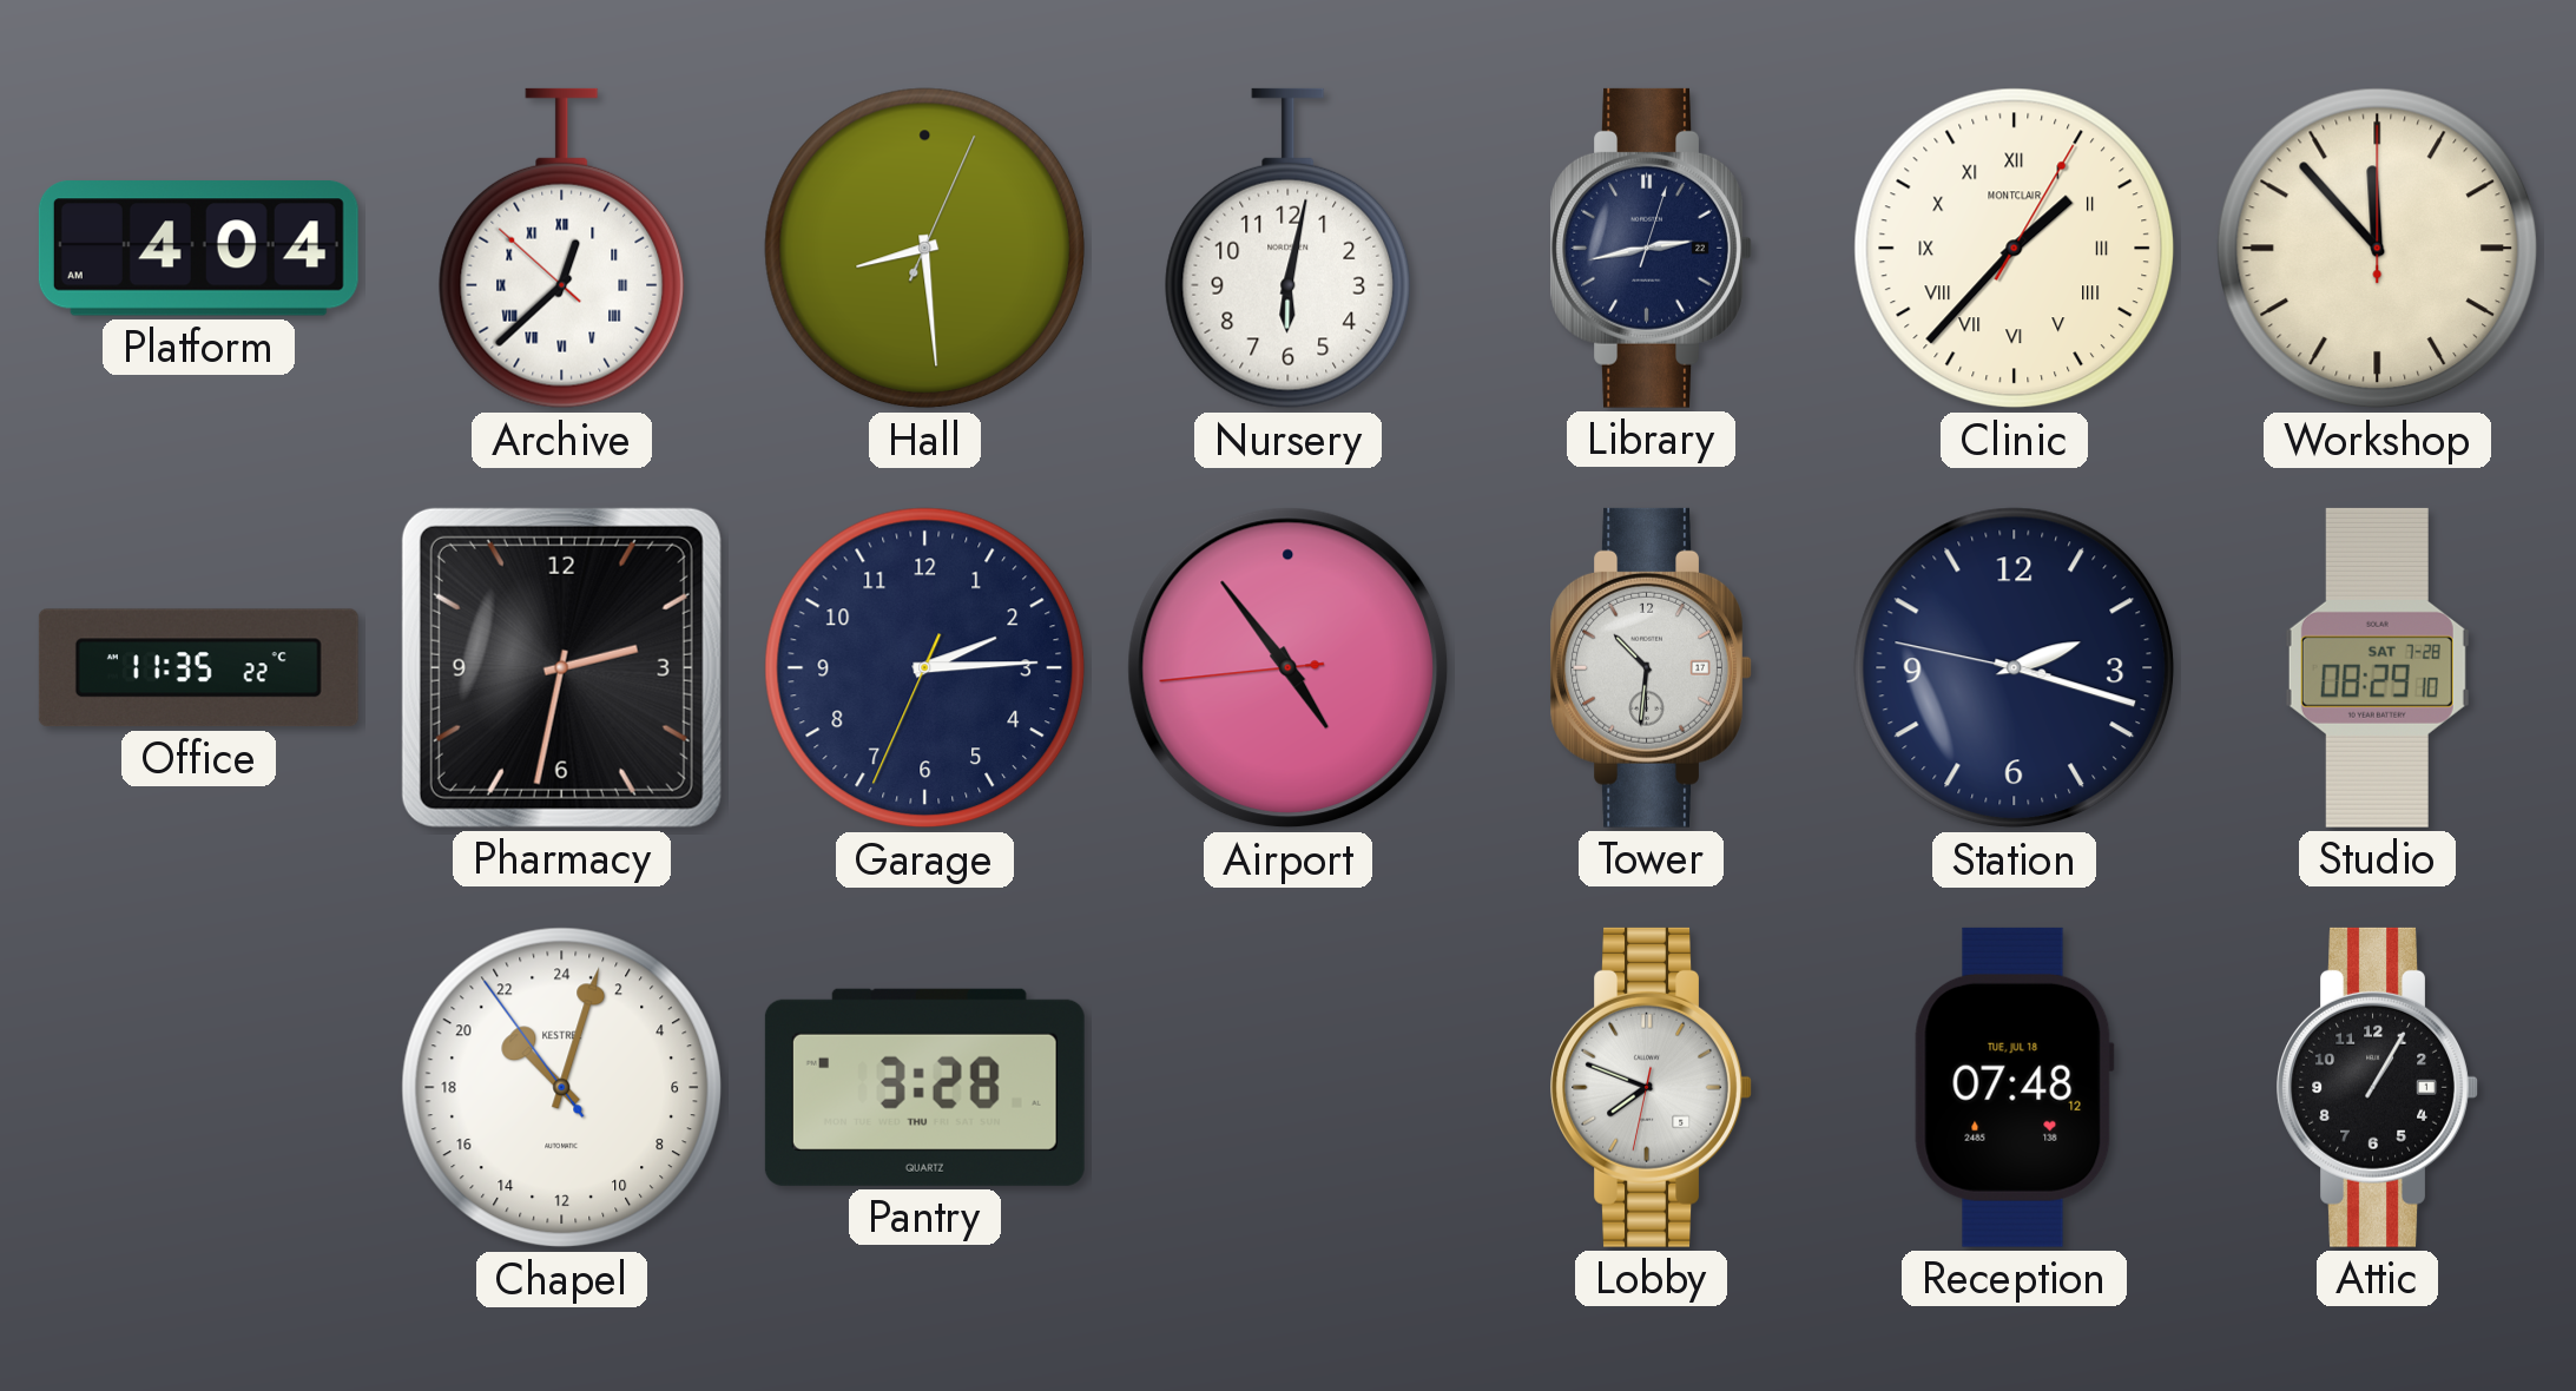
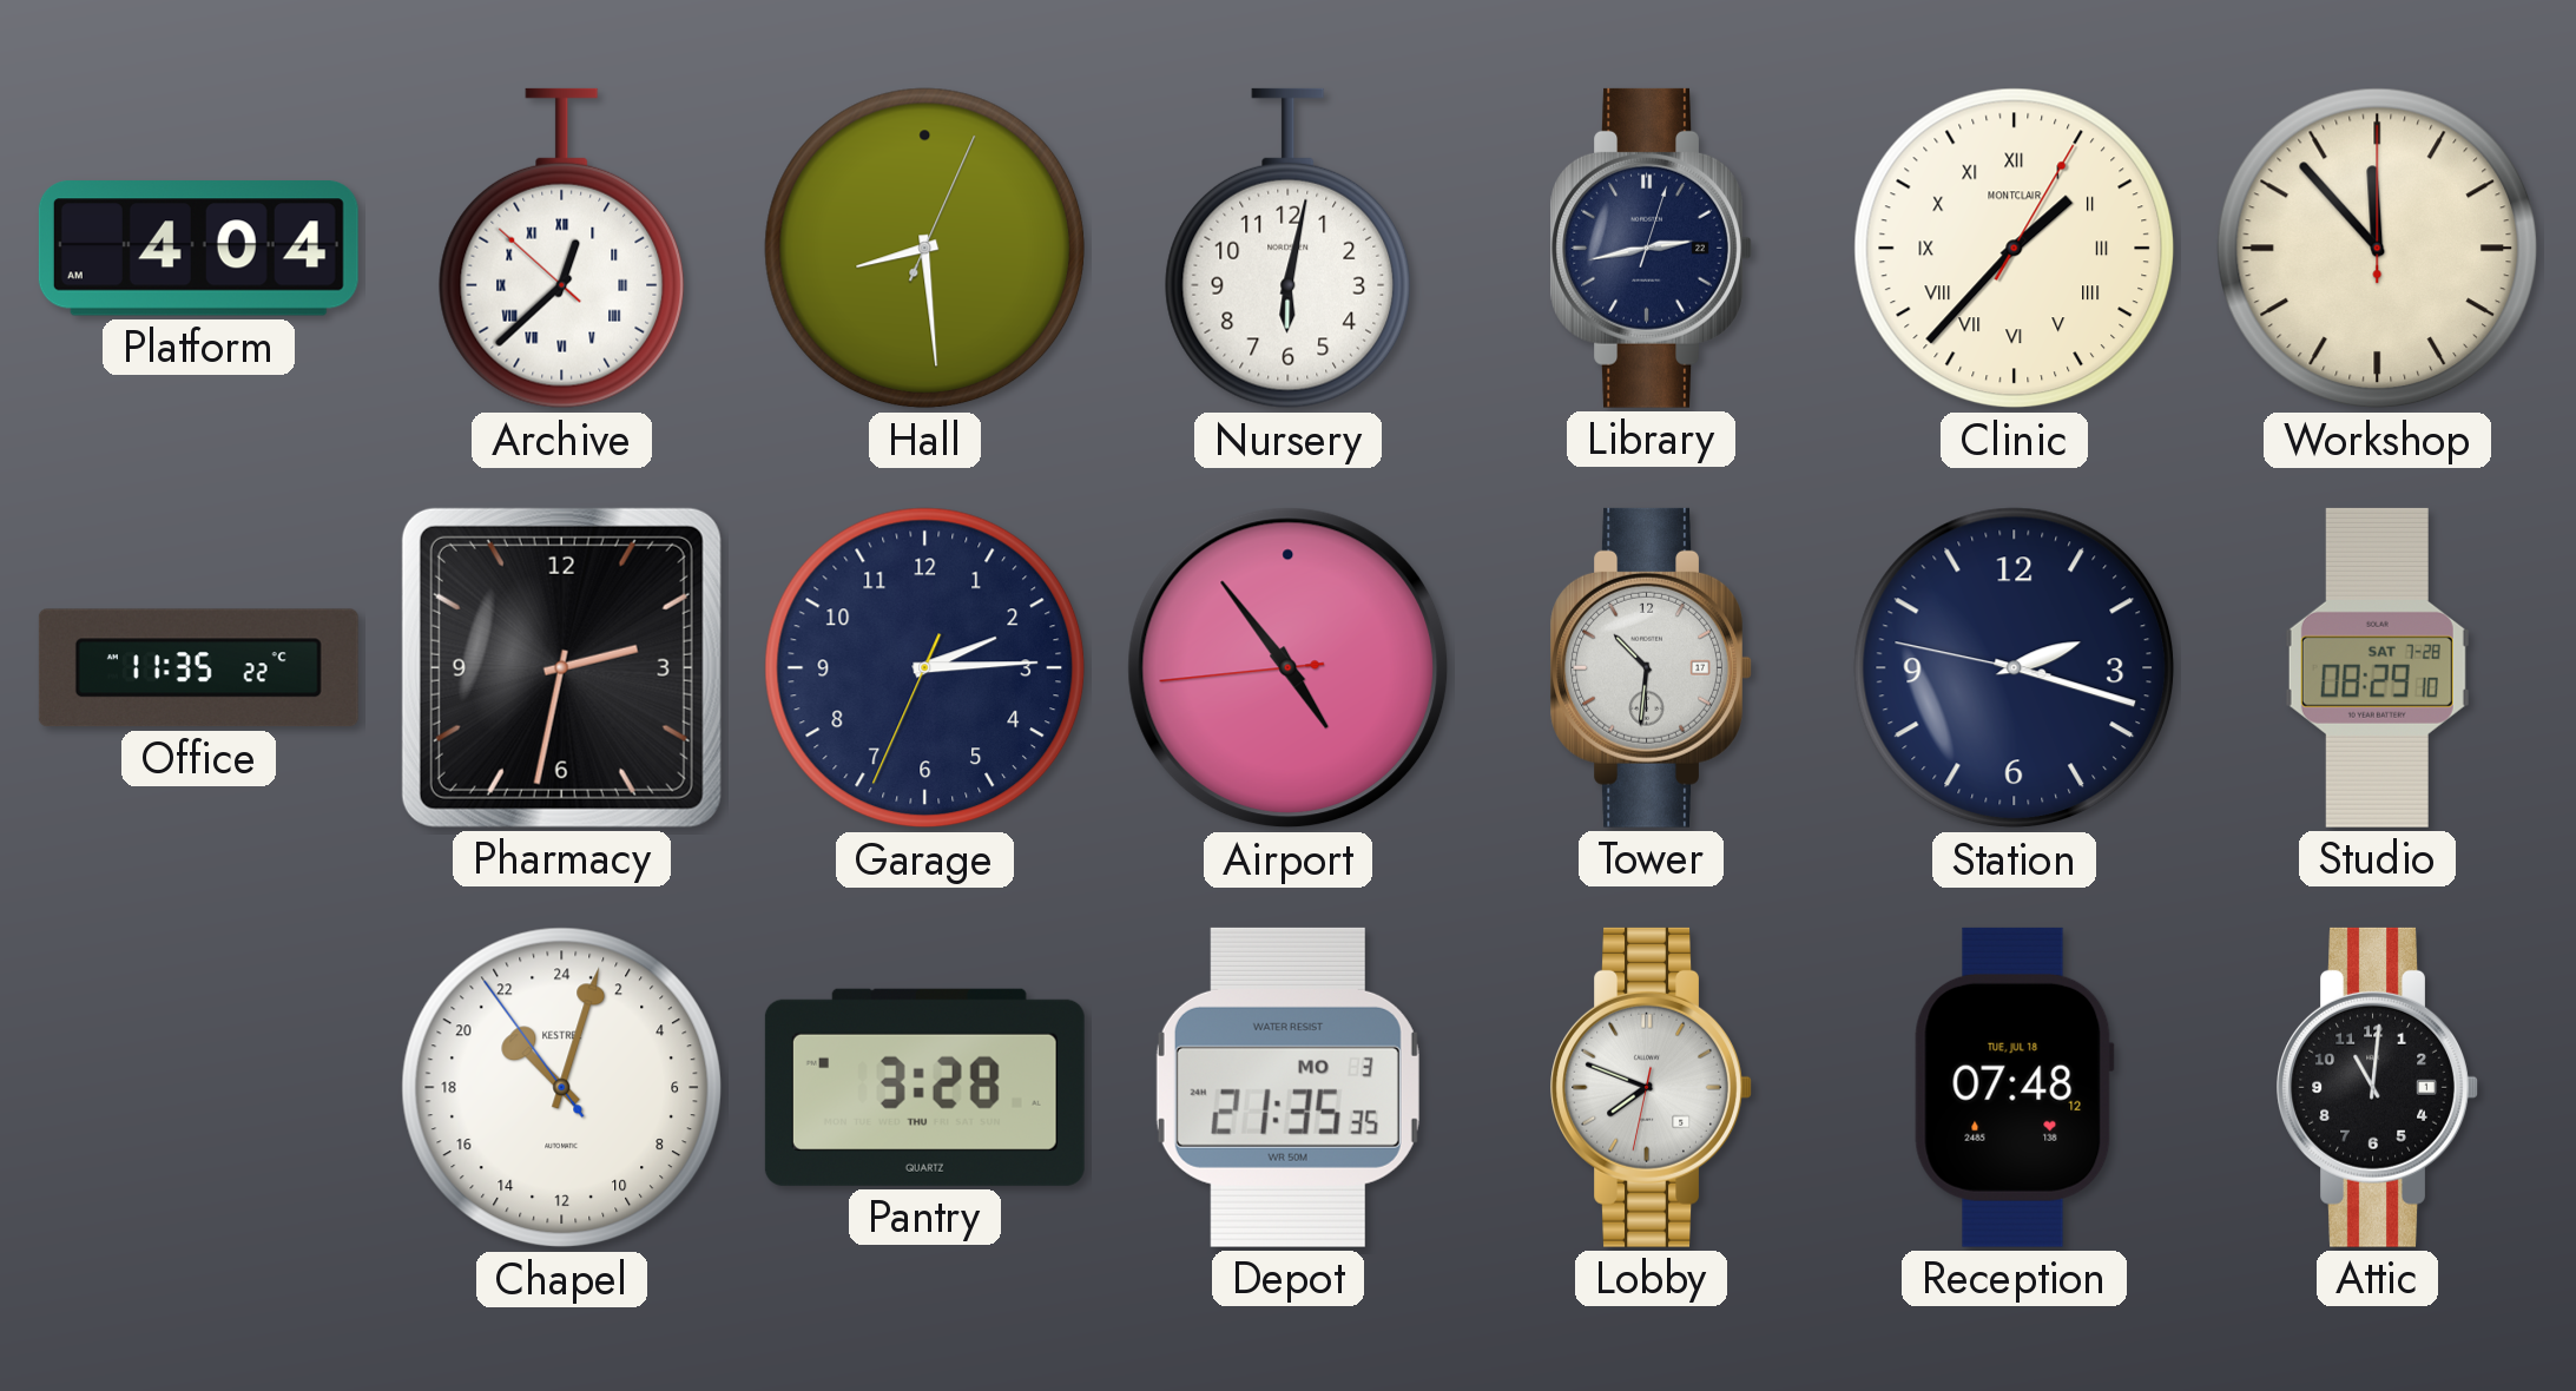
Depot: none -> 21:35
Attic: 1:05 -> 11:01
